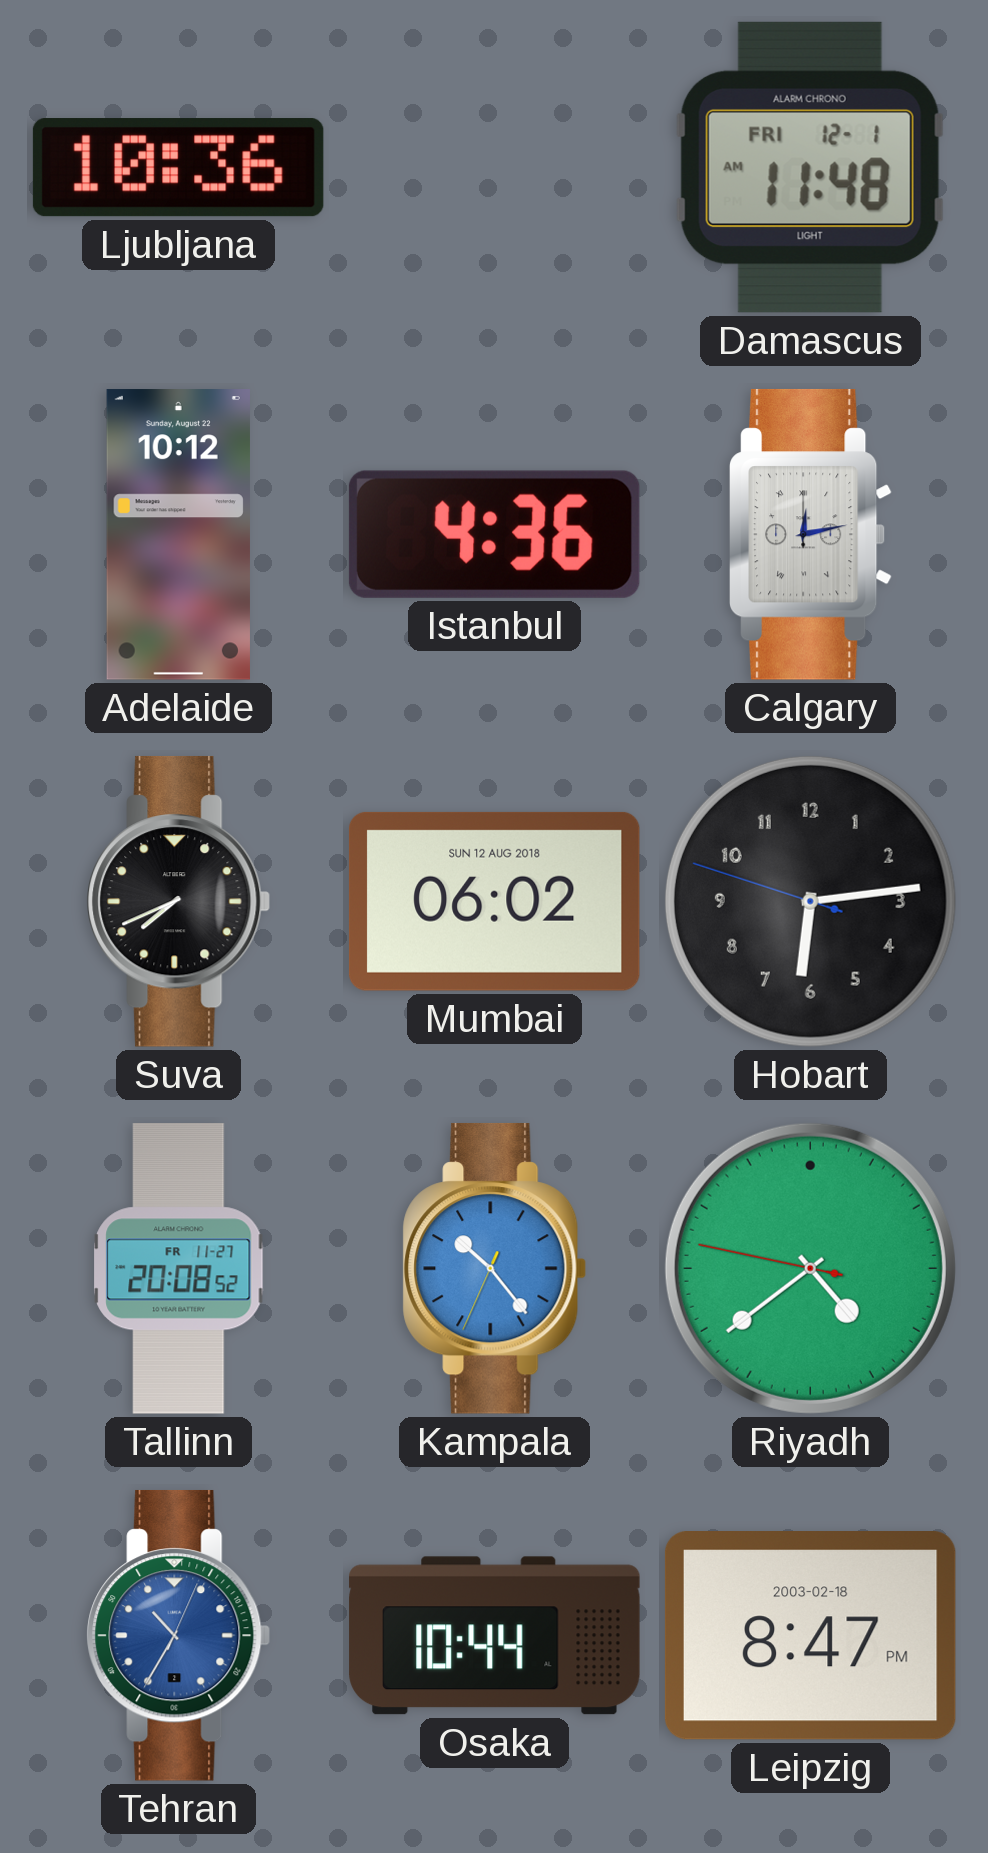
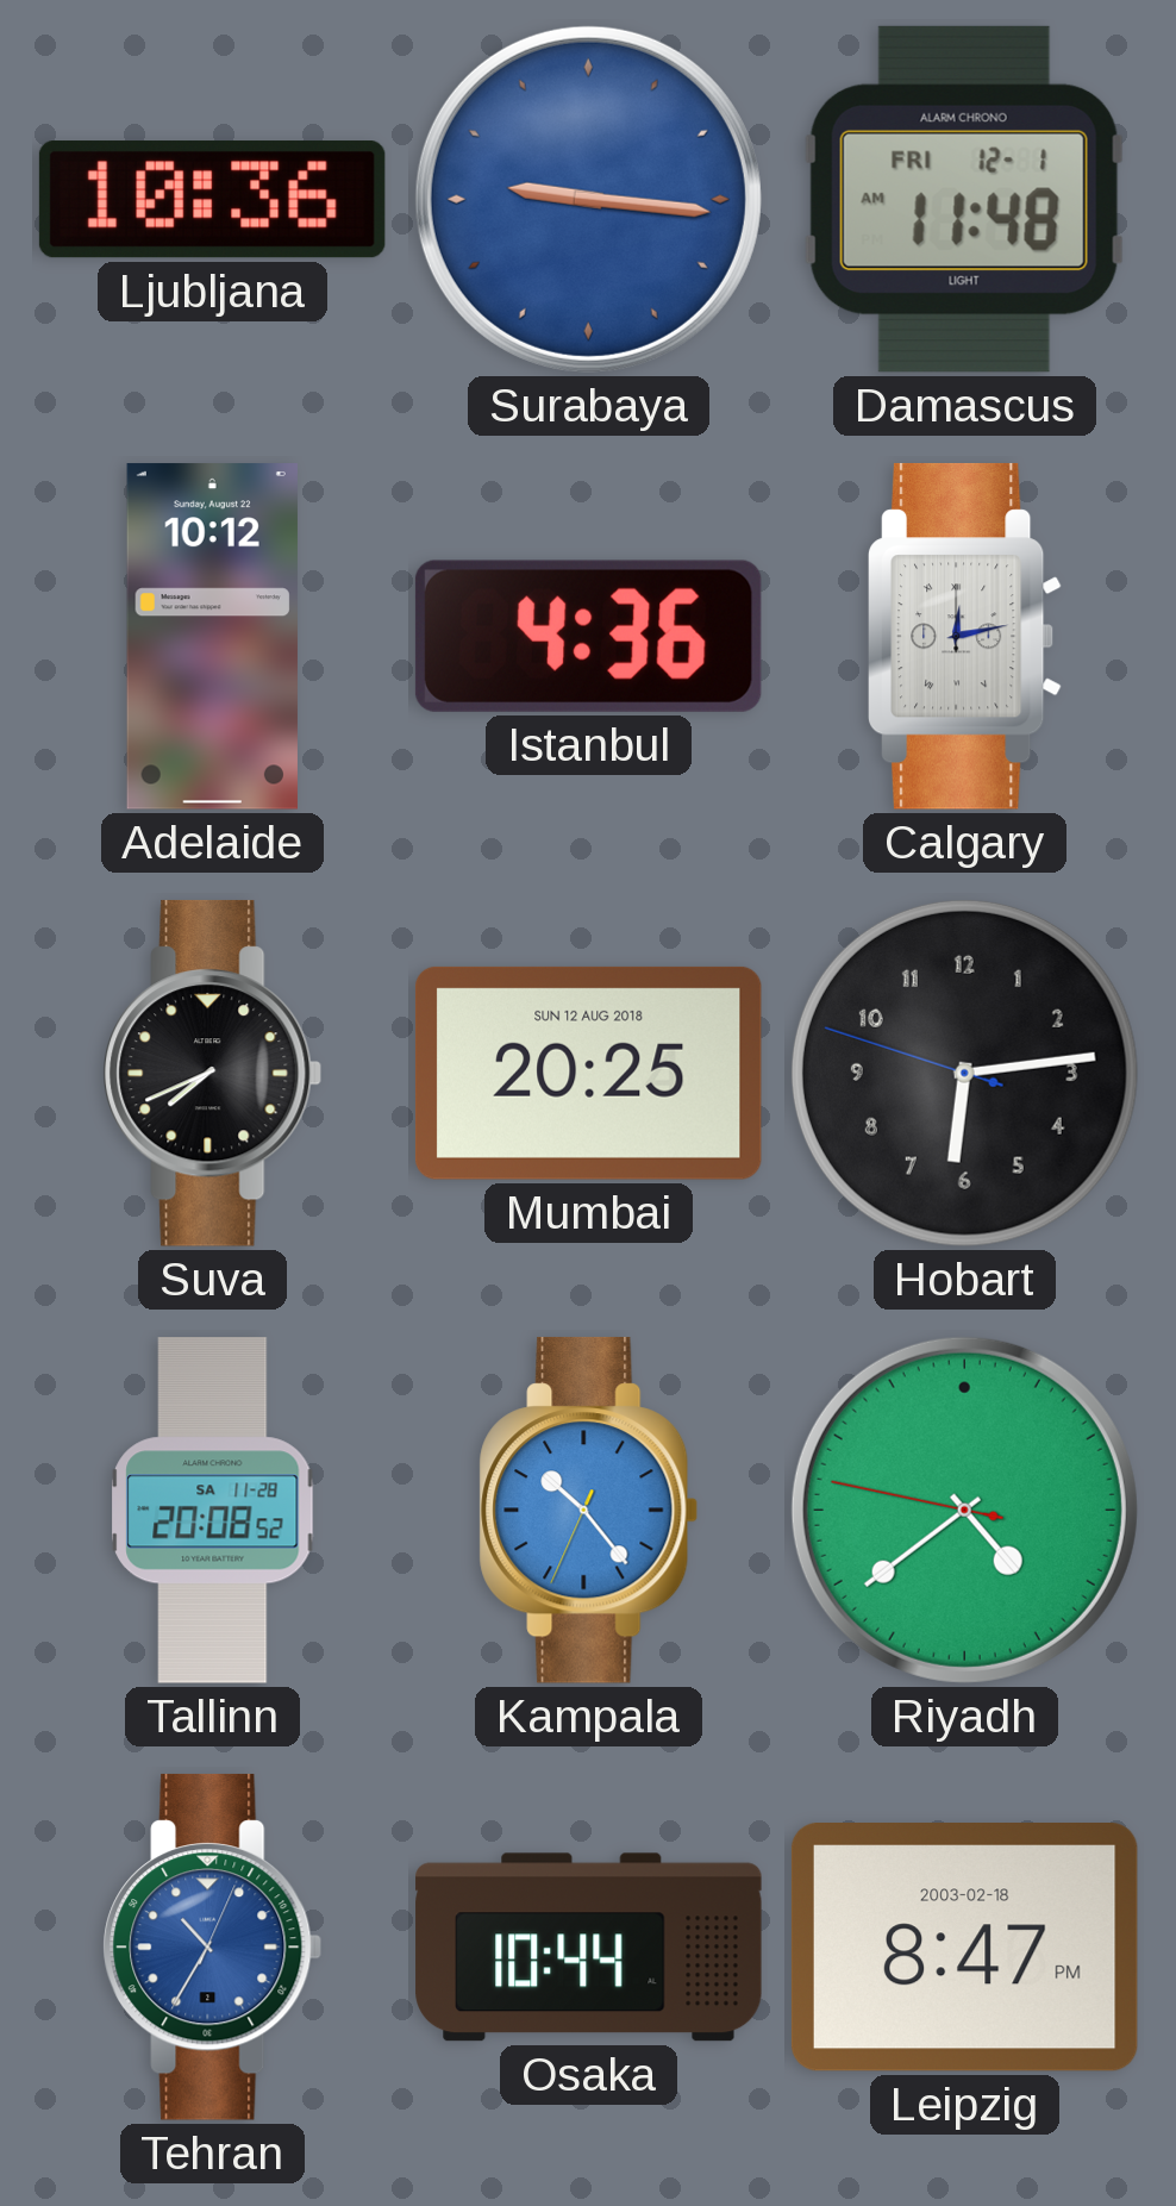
Surabaya: none -> 9:16
Mumbai: 06:02 -> 20:25
Tallinn date: FR 11-27 -> SA 11-28
